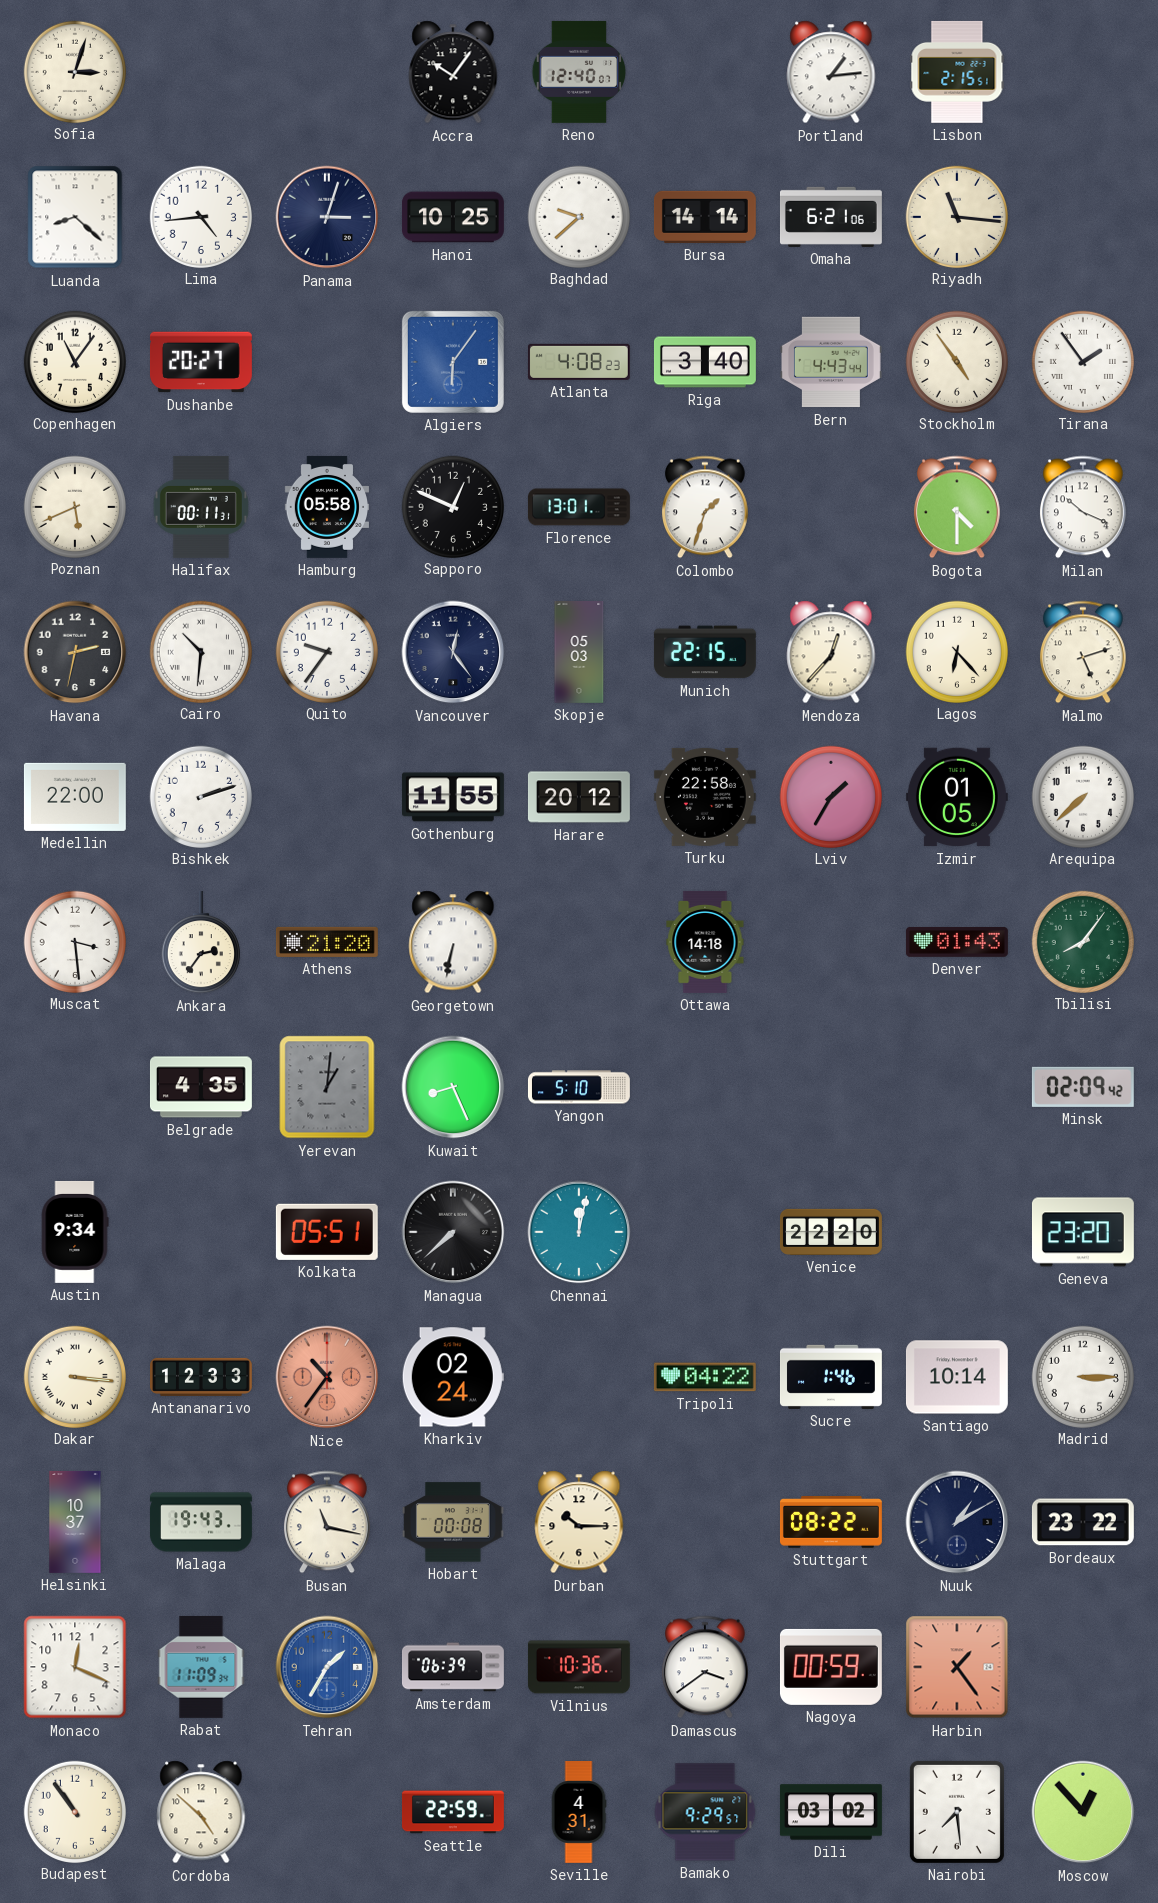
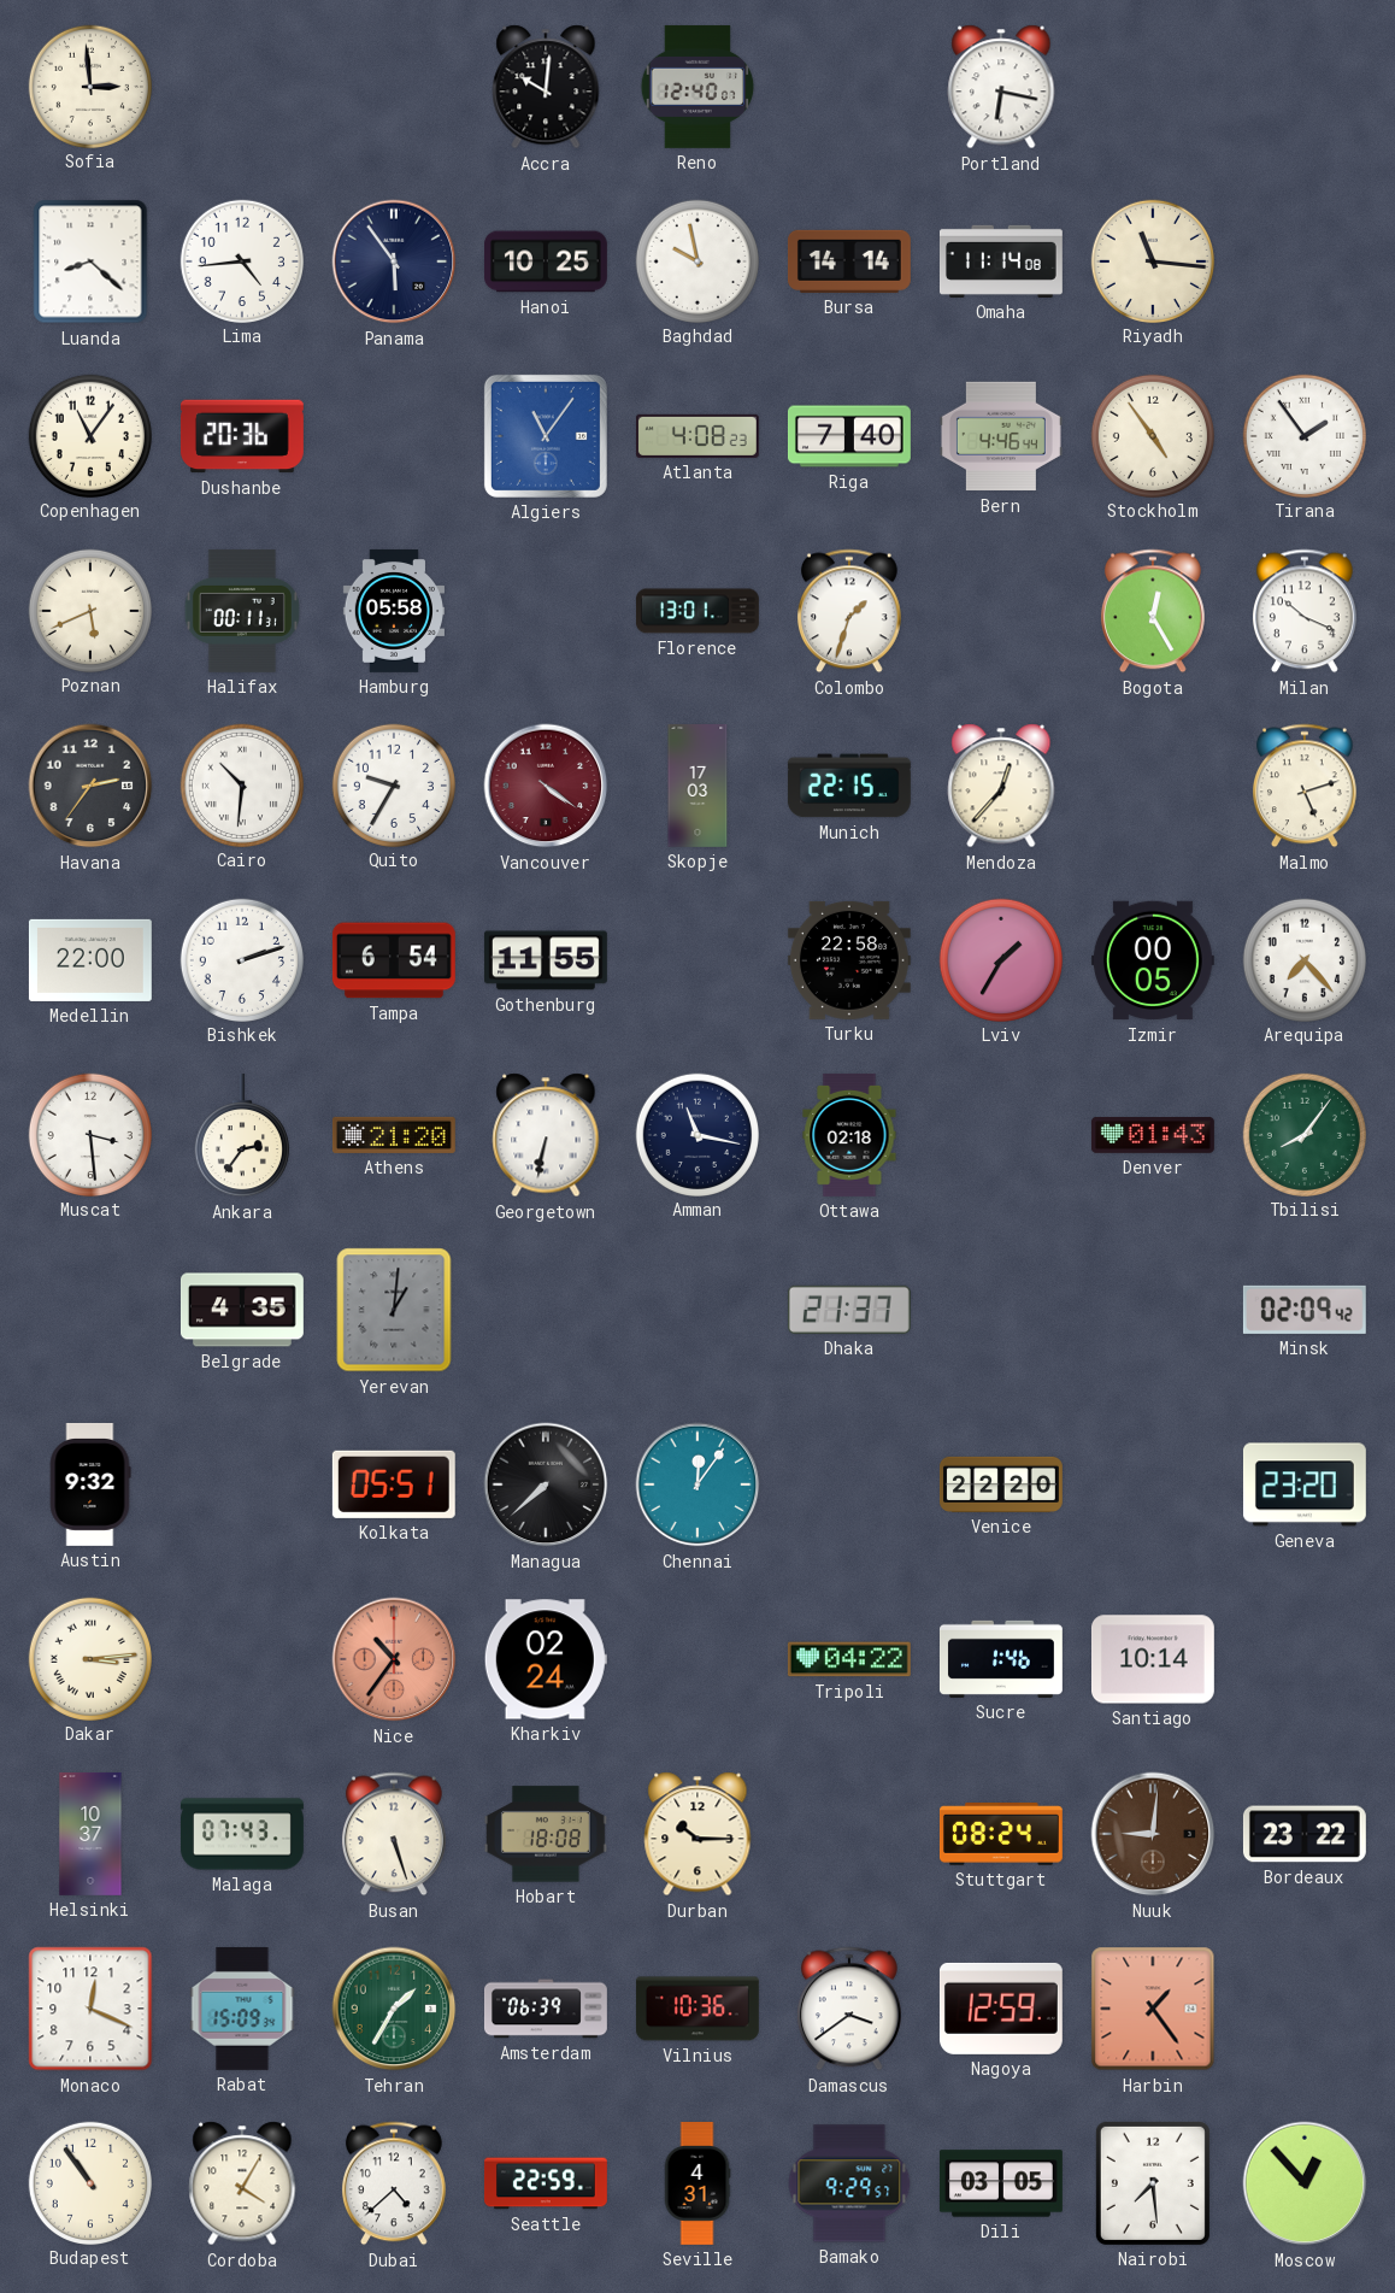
Sofia: 3:03 -> 2:59
Accra: 10:06 -> 10:01
Portland: 1:14 -> 6:17
Lisbon: 2:15 -> none
Panama: 3:03 -> 5:54
Baghdad: 9:38 -> 9:58
Omaha: 6:21 -> 11:14
Dushanbe: 20:27 -> 20:36
Algiers: 6:06 -> 11:06
Riga: 3:40 -> 7:40
Bern: 4:43 -> 4:46
Sapporo: 12:49 -> none
Bogota: 4:30 -> 12:25
Havana: 2:32 -> 2:36
Quito: 9:36 -> 9:35
Vancouver: 12:24 -> 4:21
Vancouver dial: navy -> burgundy
Skopje: 05:03 -> 17:03
Lagos: 6:23 -> none
Tampa: none -> 6:54
Harare: 20:12 -> none
Izmir: 01:05 -> 00:05
Arequipa: 7:38 -> 7:23
Amman: none -> 11:17
Ottawa: 14:18 -> 02:18
Kuwait: 8:26 -> none
Yangon: 5:10 -> none
Dhaka: none -> 21:37
Austin: 9:34 -> 9:32
Chennai: 12:02 -> 12:06
Dakar: 3:16 -> 3:14
Antananarivo: 12:33 -> none
Madrid: 3:15 -> none
Malaga: 19:43 -> 07:43
Busan: 11:17 -> 5:27
Hobart: 00:08 -> 18:08
Stuttgart: 08:22 -> 08:24
Nuuk: 1:10 -> 9:01
Nuuk dial: navy -> brown
Rabat: 11:09 -> 15:09
Tehran dial: blue -> green
Nagoya: 00:59 -> 12:59
Cordoba: 4:52 -> 4:05
Dubai: none -> 4:38
Dili: 03:02 -> 03:05
